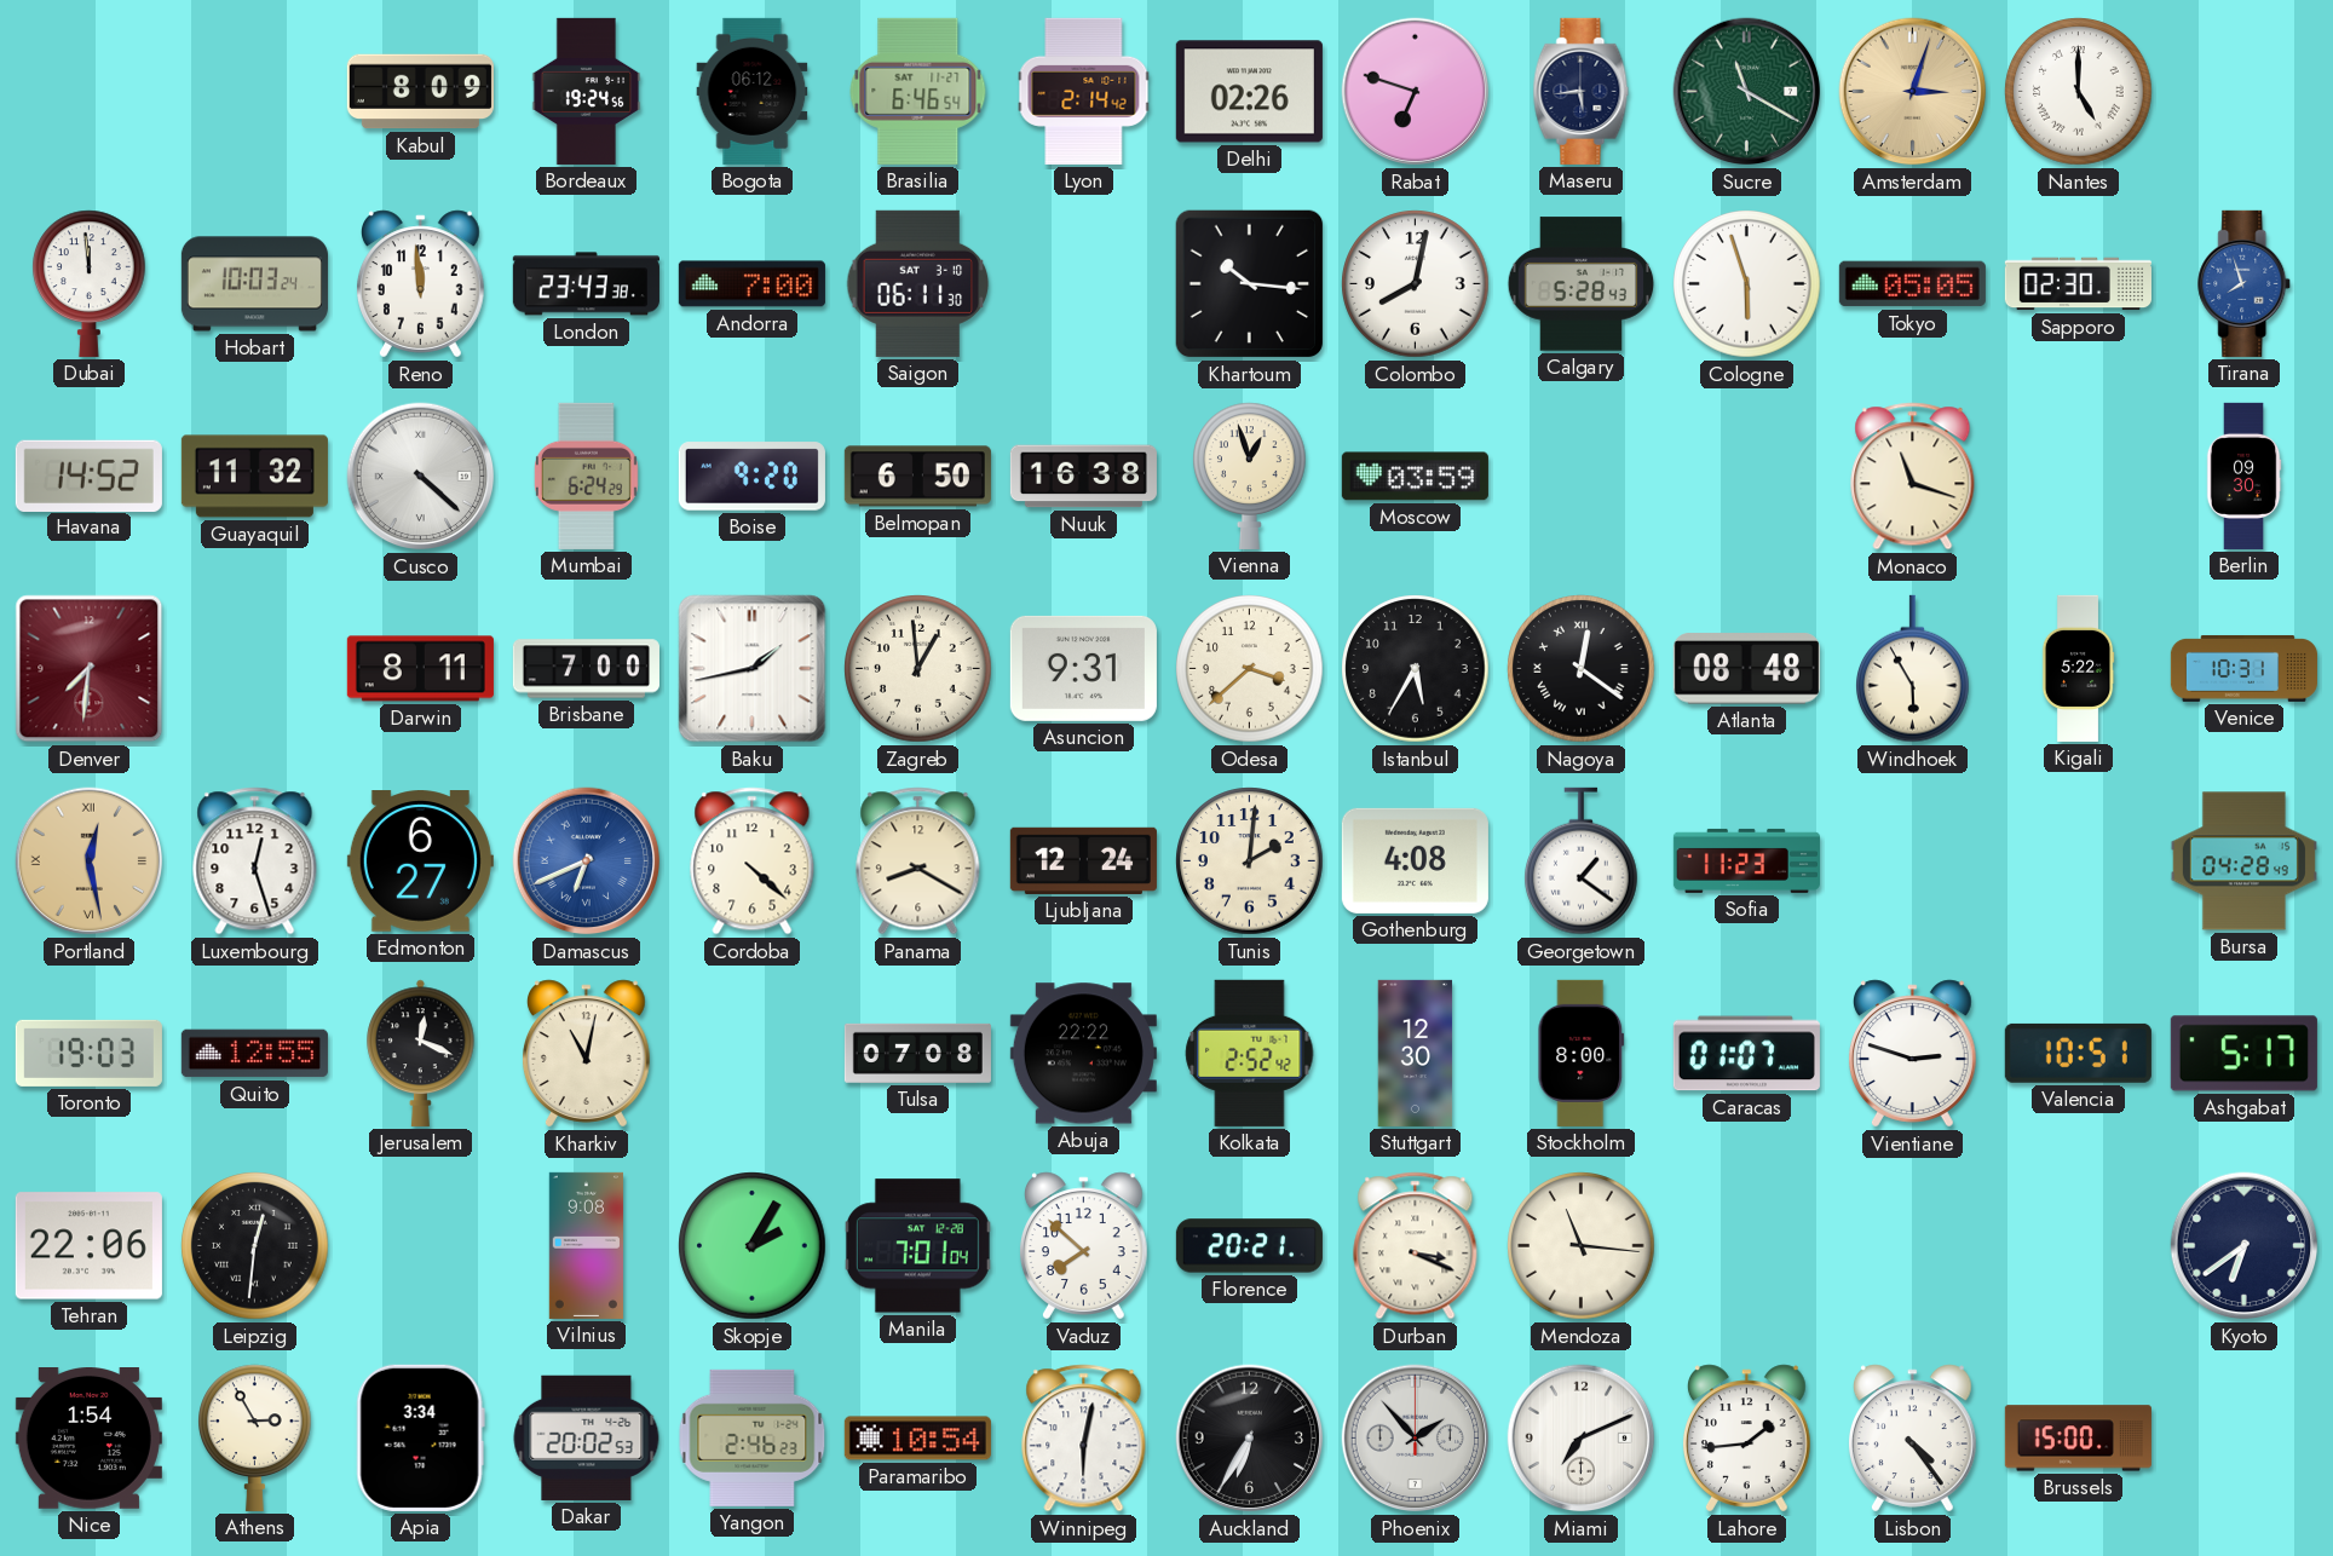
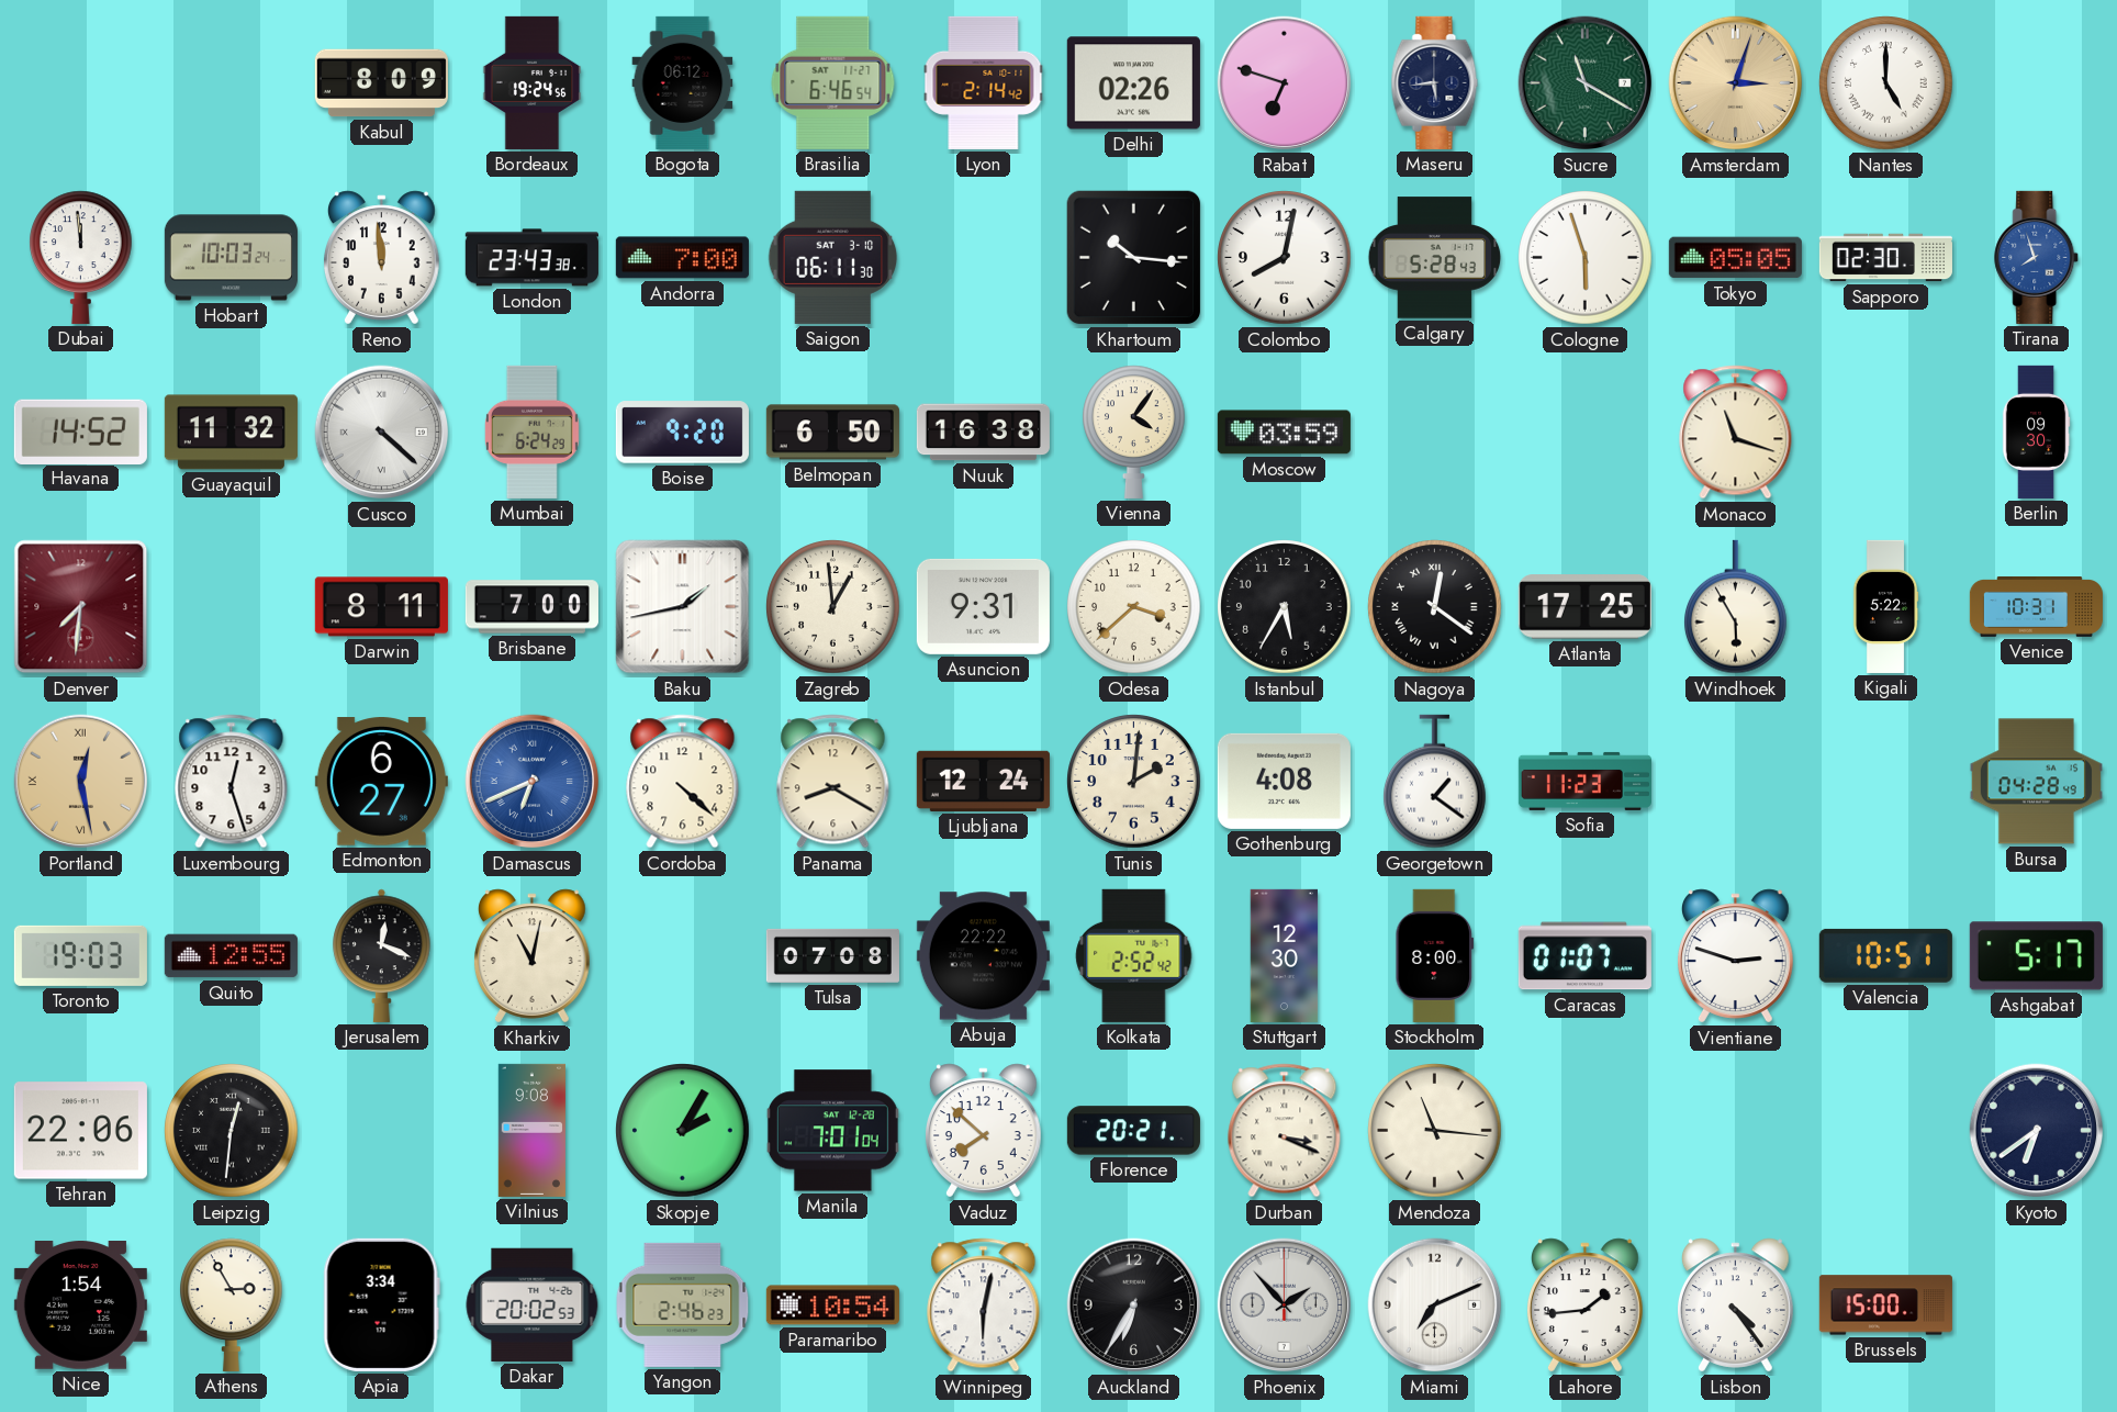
Vienna: 12:57 -> 4:06
Atlanta: 08:48 -> 17:25
